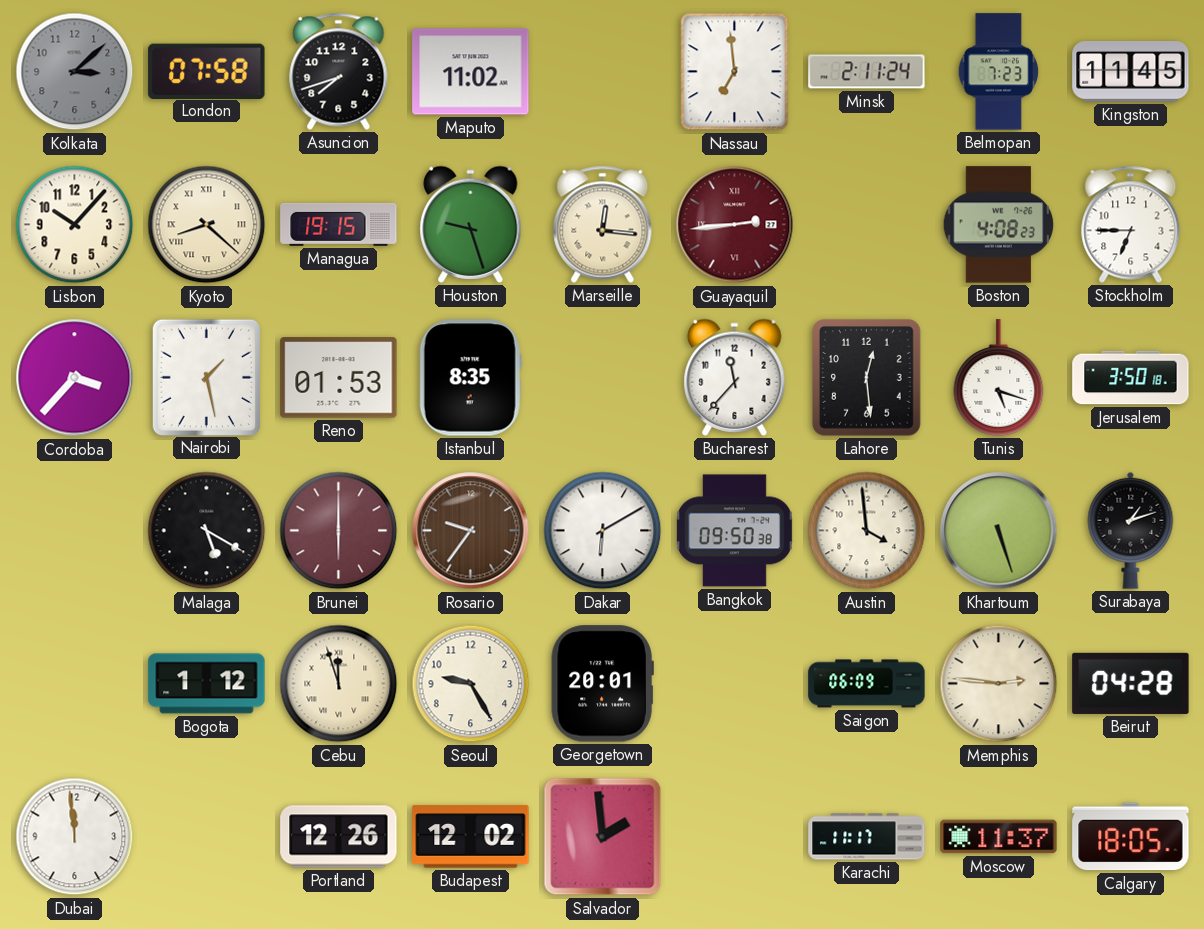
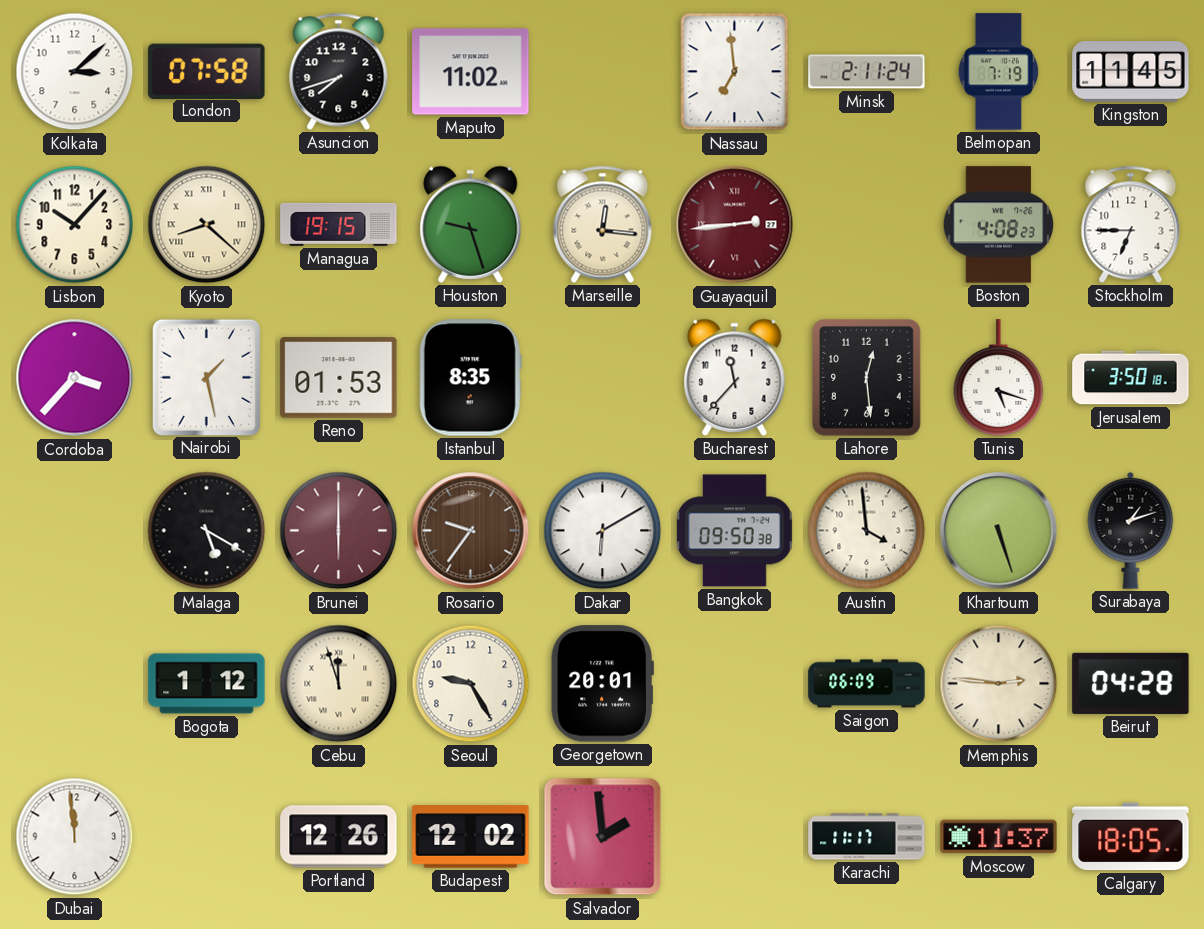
Kolkata dial: grey -> white
Belmopan: 7:23 -> 7:19
